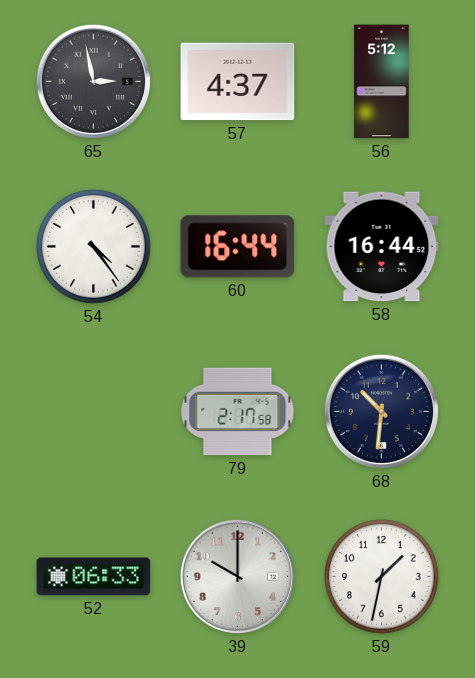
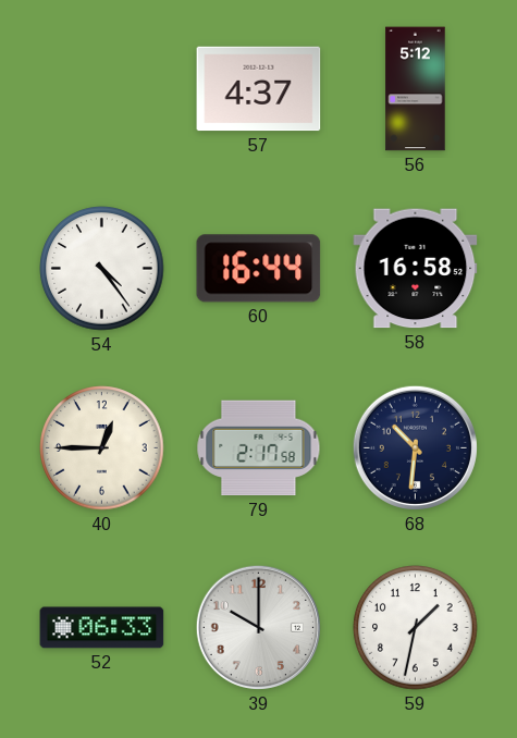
65: 2:58 -> none
58: 16:44 -> 16:58
40: none -> 12:45
